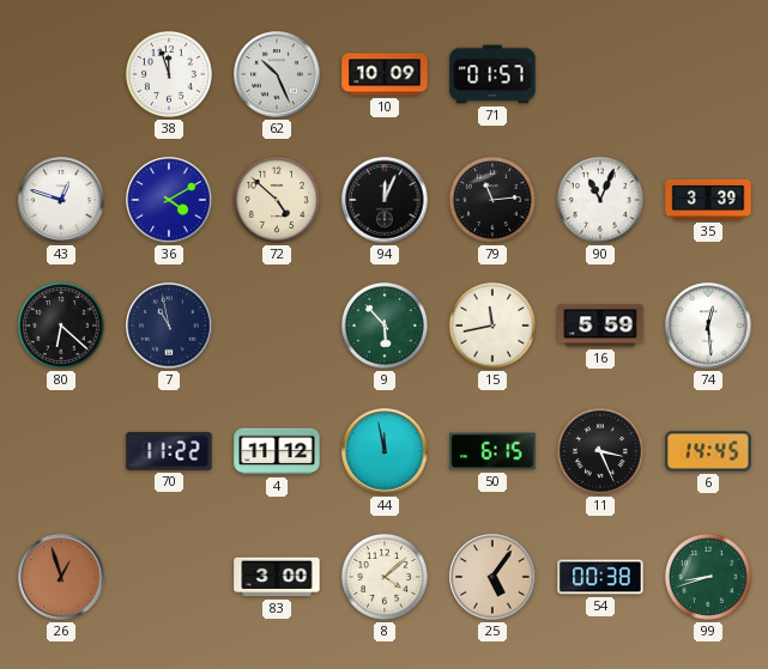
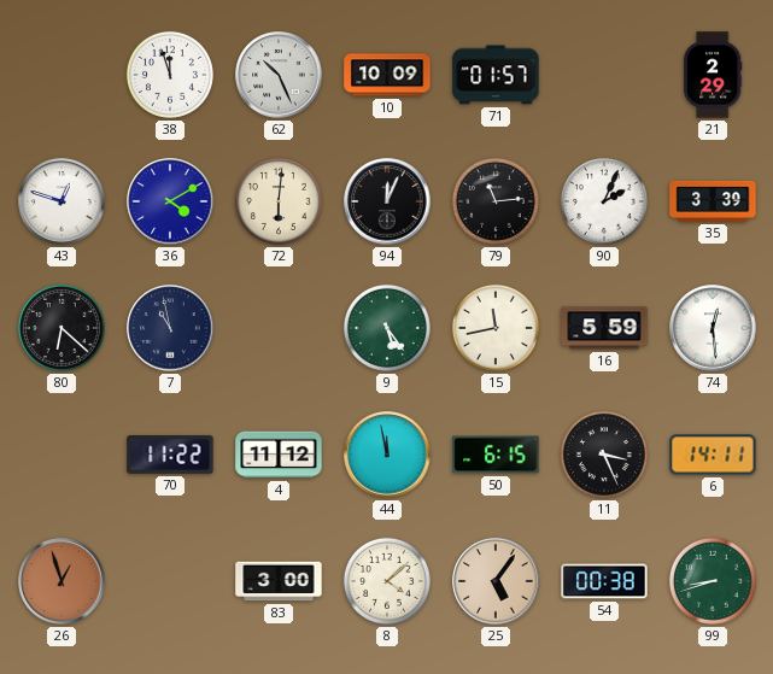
21: none -> 2:29
72: 4:52 -> 6:01
90: 11:04 -> 2:04
9: 5:53 -> 5:24
6: 14:45 -> 14:11
